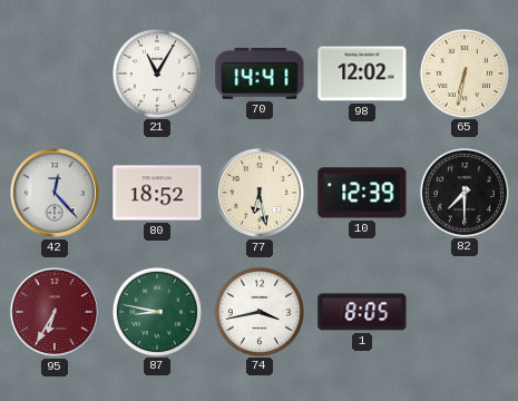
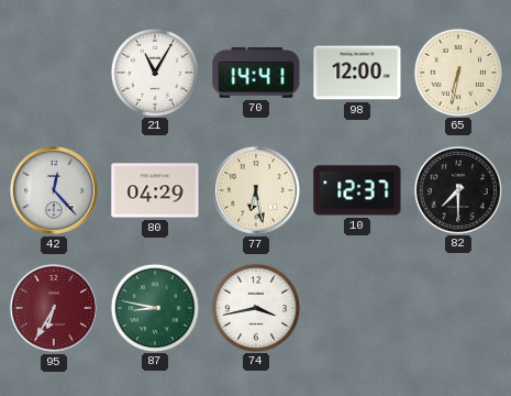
98: 12:02 -> 12:00
80: 18:52 -> 04:29
10: 12:39 -> 12:37
1: 8:05 -> none
